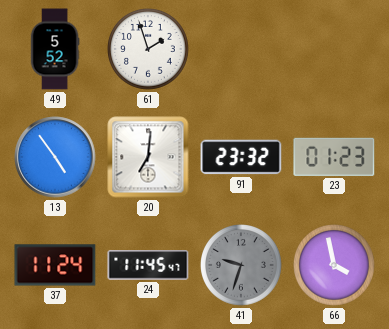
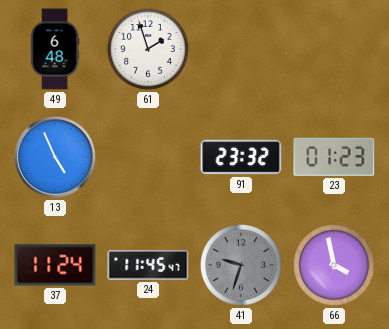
49: 5:52 -> 6:48
13: 4:54 -> 4:56
20: 7:01 -> none
